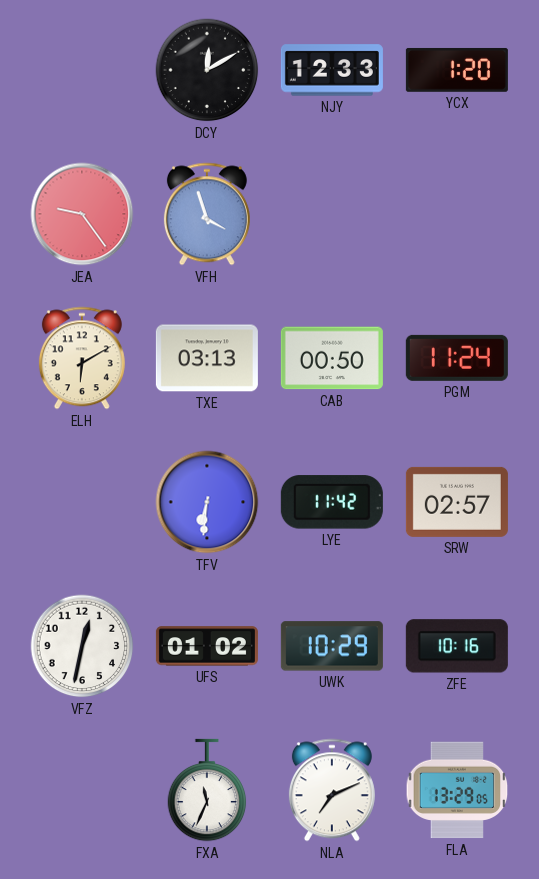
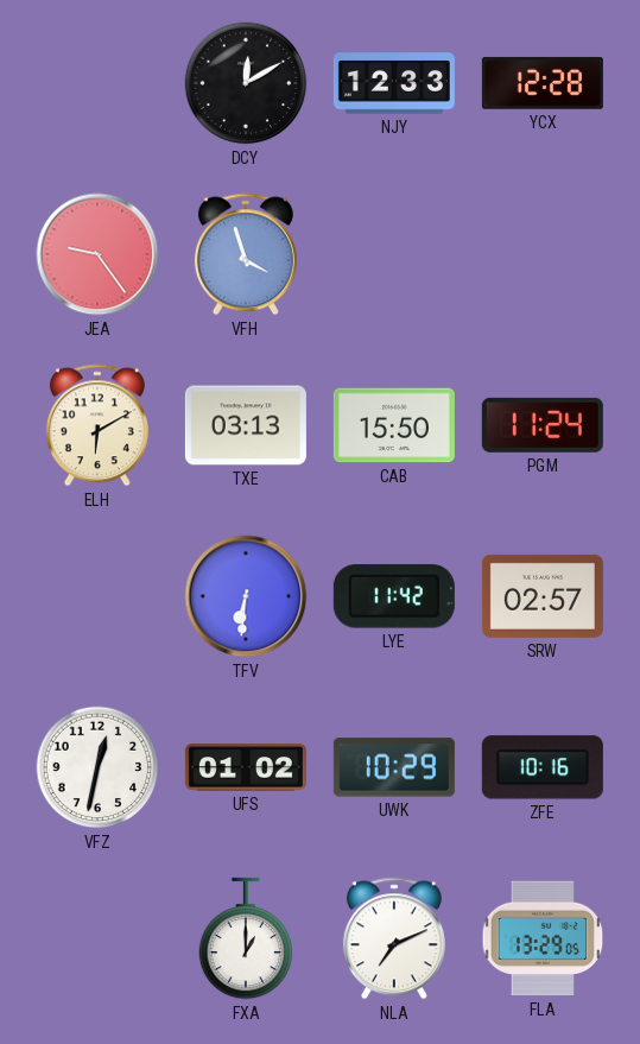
YCX: 1:20 -> 12:28
CAB: 00:50 -> 15:50
FXA: 11:34 -> 1:00
